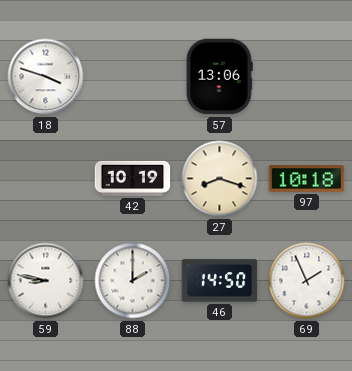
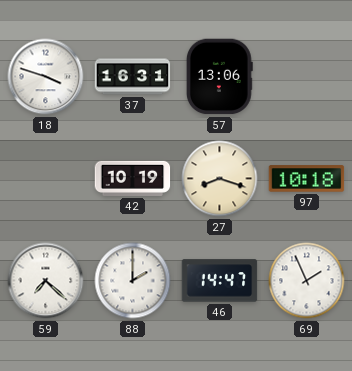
37: none -> 16:31
59: 8:47 -> 7:22
46: 14:50 -> 14:47
